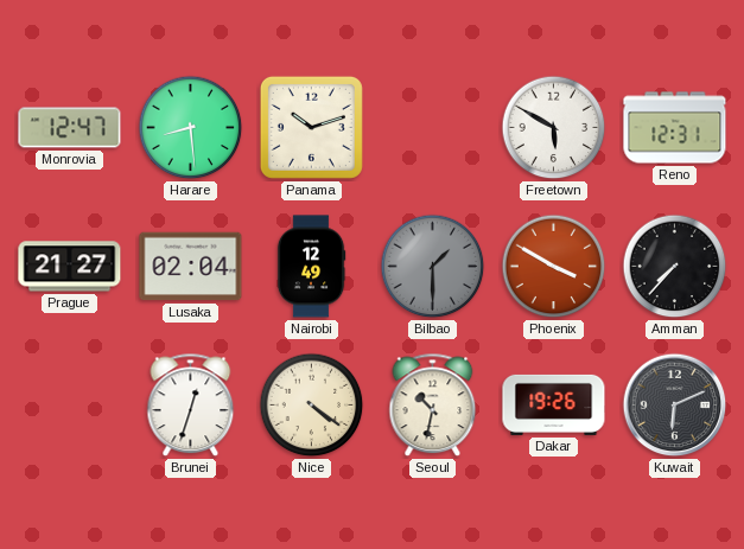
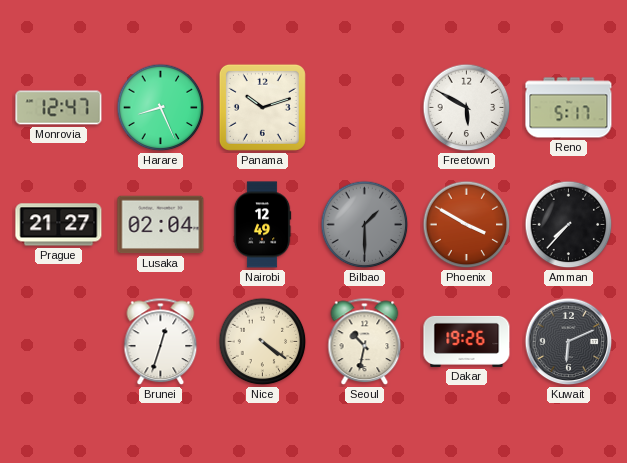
Harare: 8:29 -> 8:26
Reno: 12:31 -> 5:17
